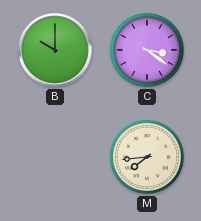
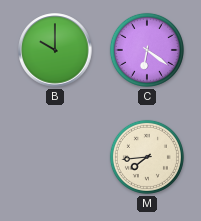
C: 3:21 -> 6:21
